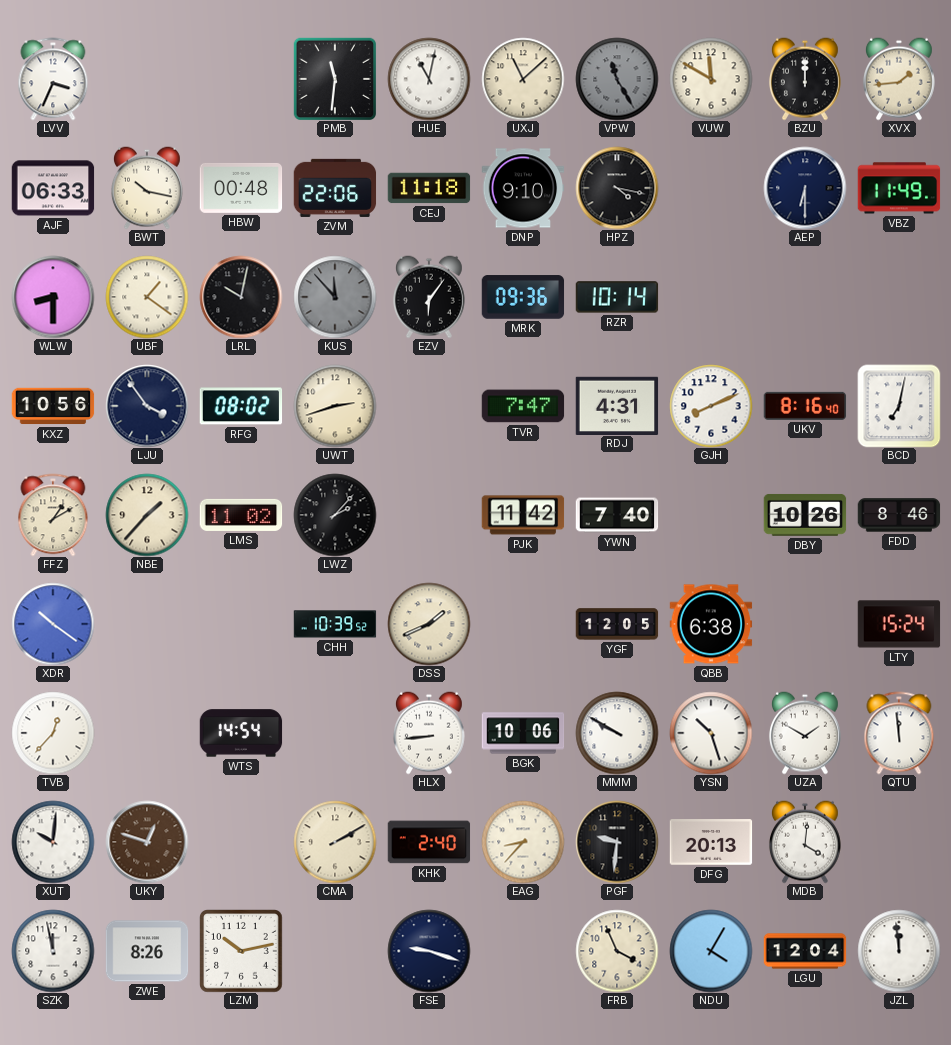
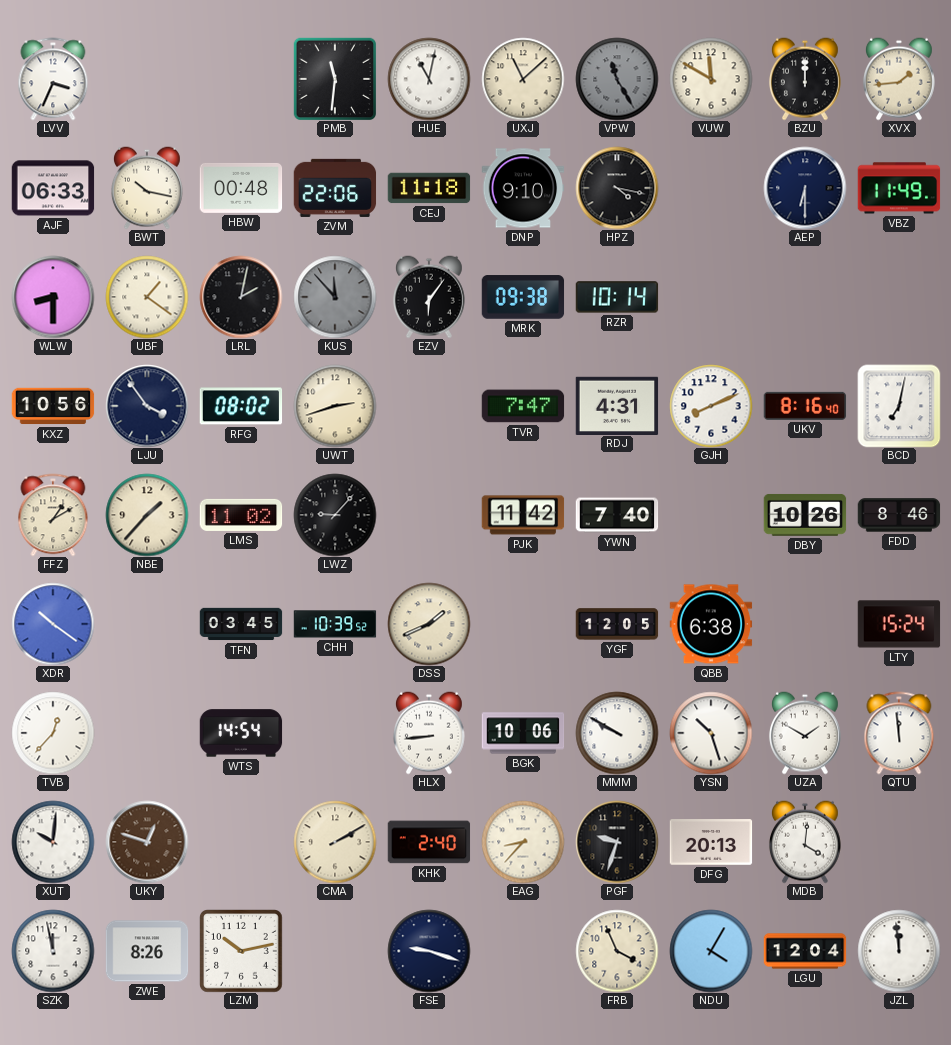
LRL: 10:02 -> 2:02
MRK: 09:36 -> 09:38
LWZ: 2:07 -> 9:07
TFN: none -> 03:45
PGF: 9:31 -> 9:33
